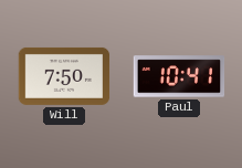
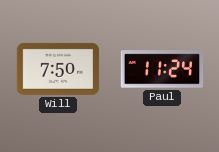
Paul: 10:41 -> 11:24
